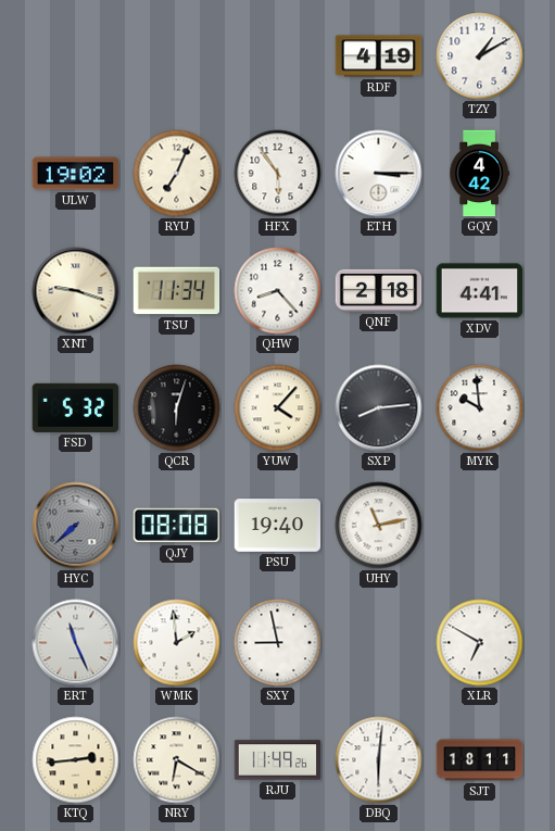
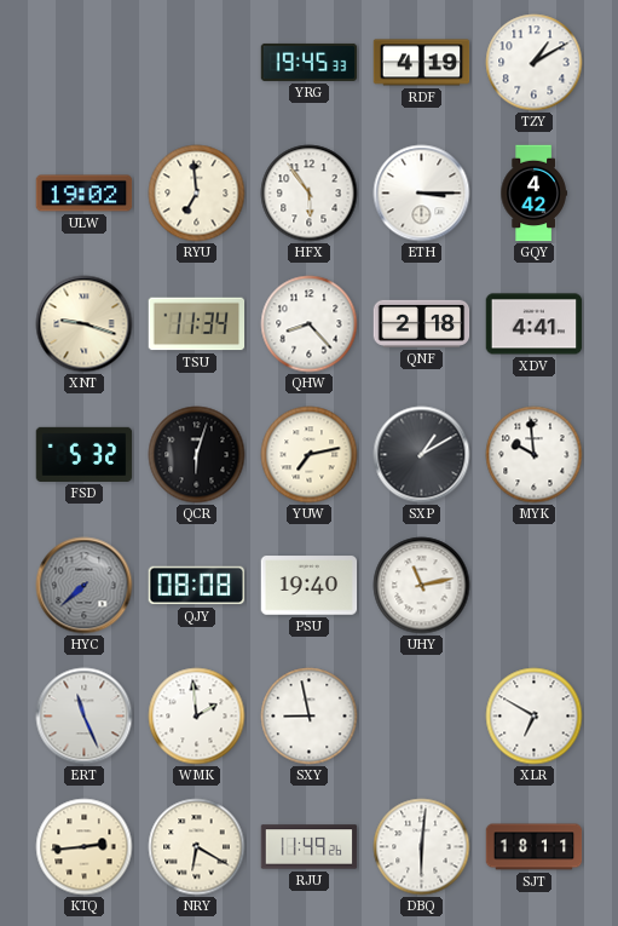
YRG: none -> 19:45
RYU: 7:04 -> 6:59
YUW: 4:07 -> 7:13
SXP: 8:14 -> 1:10
